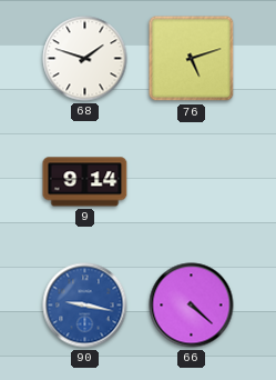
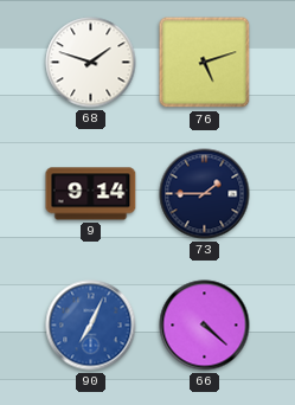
73: none -> 1:45
90: 9:17 -> 7:04
